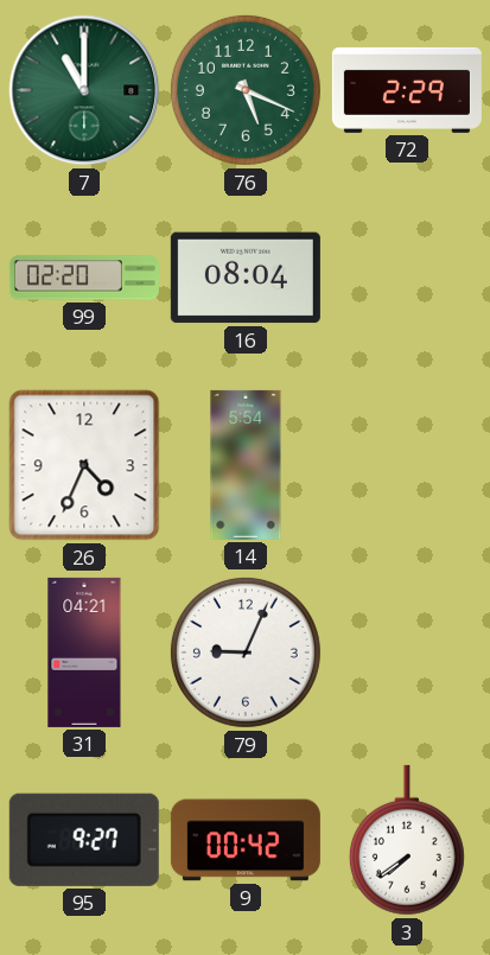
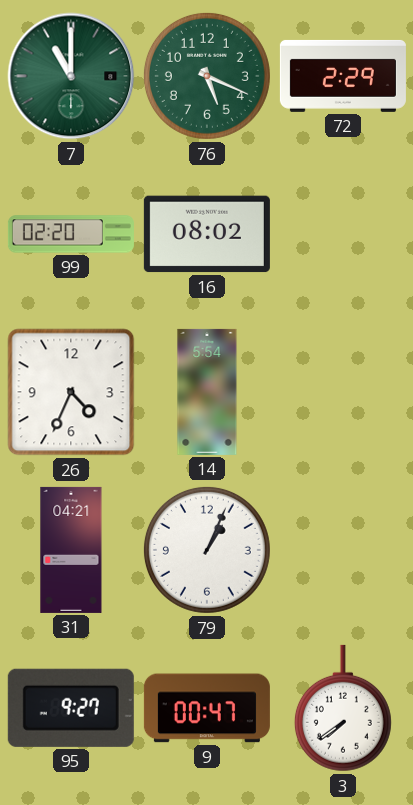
16: 08:04 -> 08:02
79: 9:04 -> 1:04
9: 00:42 -> 00:47
